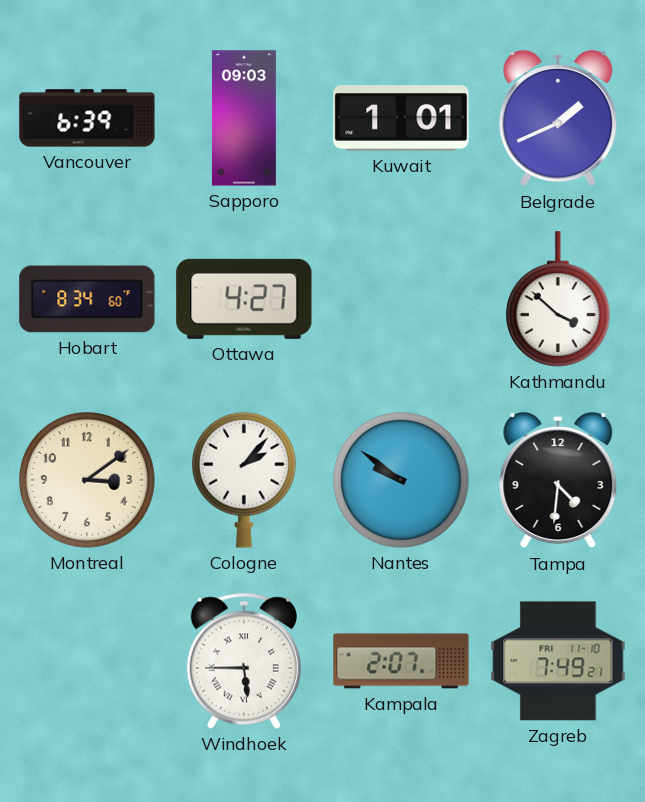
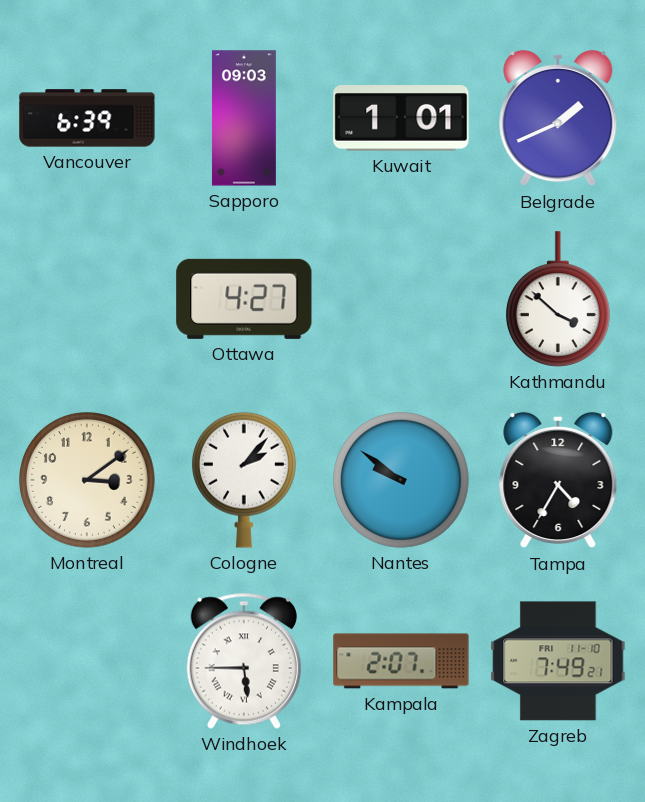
Hobart: 8:34 -> none
Tampa: 4:31 -> 4:35
